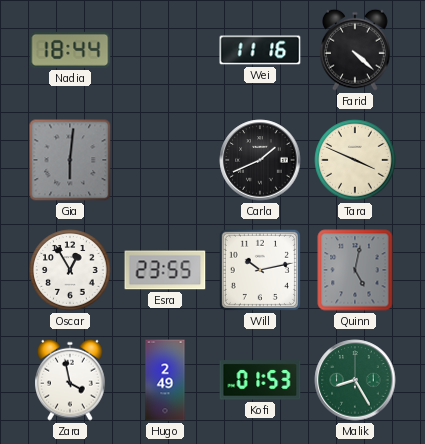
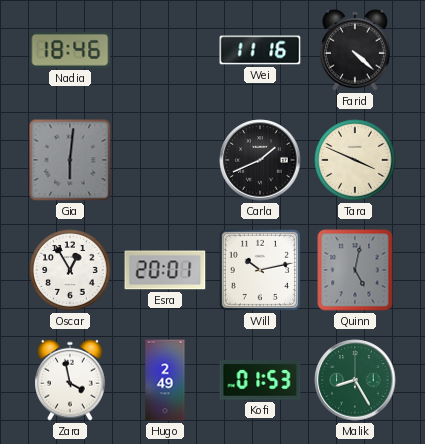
Nadia: 18:44 -> 18:46
Esra: 23:55 -> 20:01
